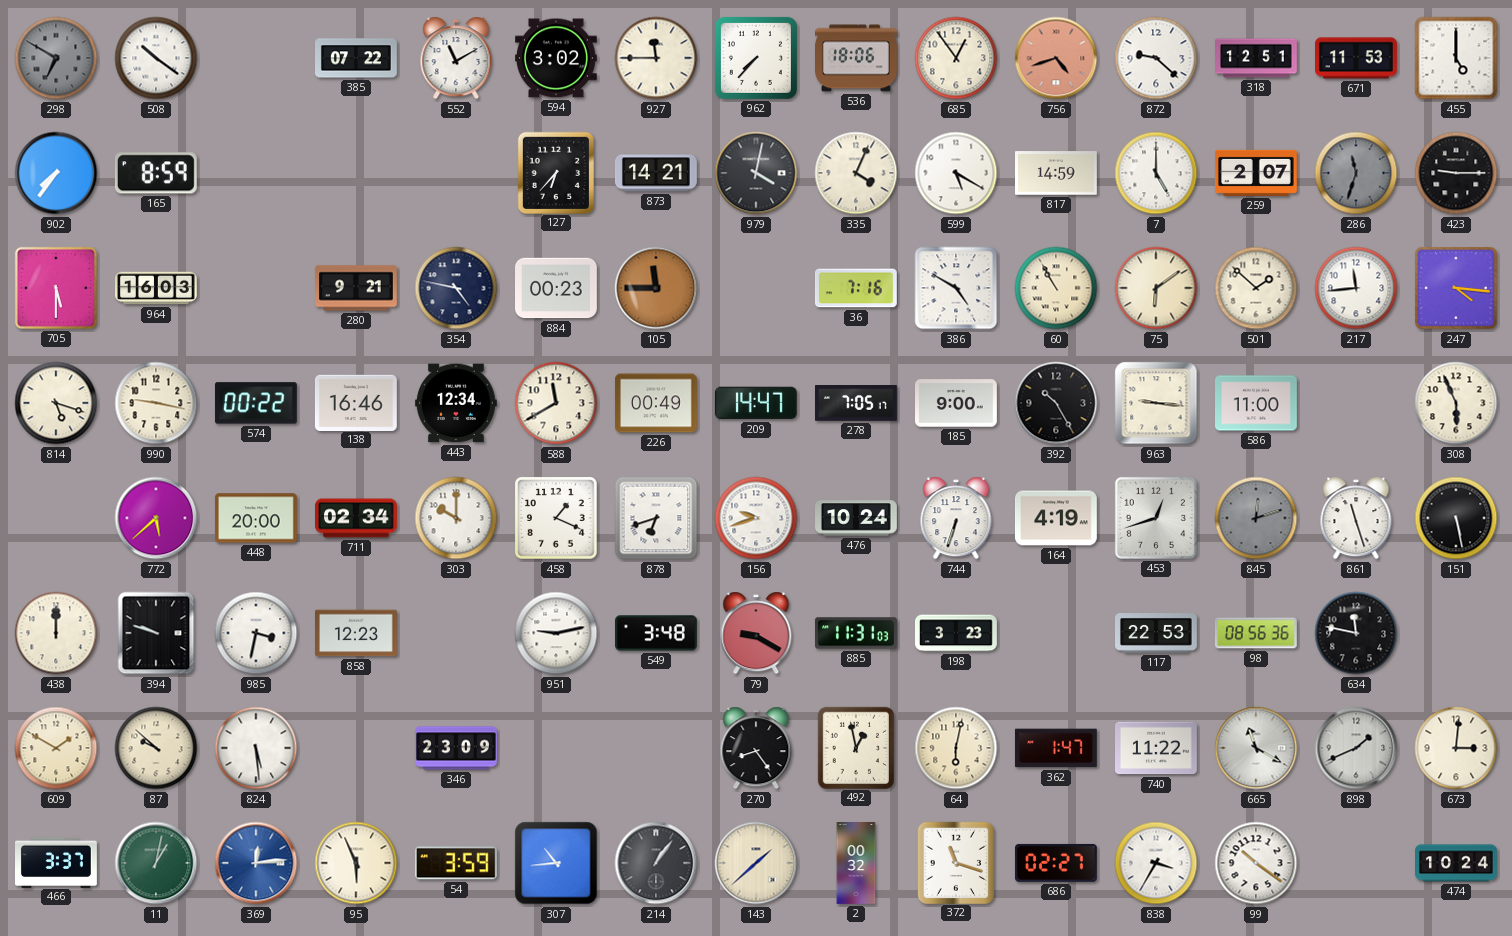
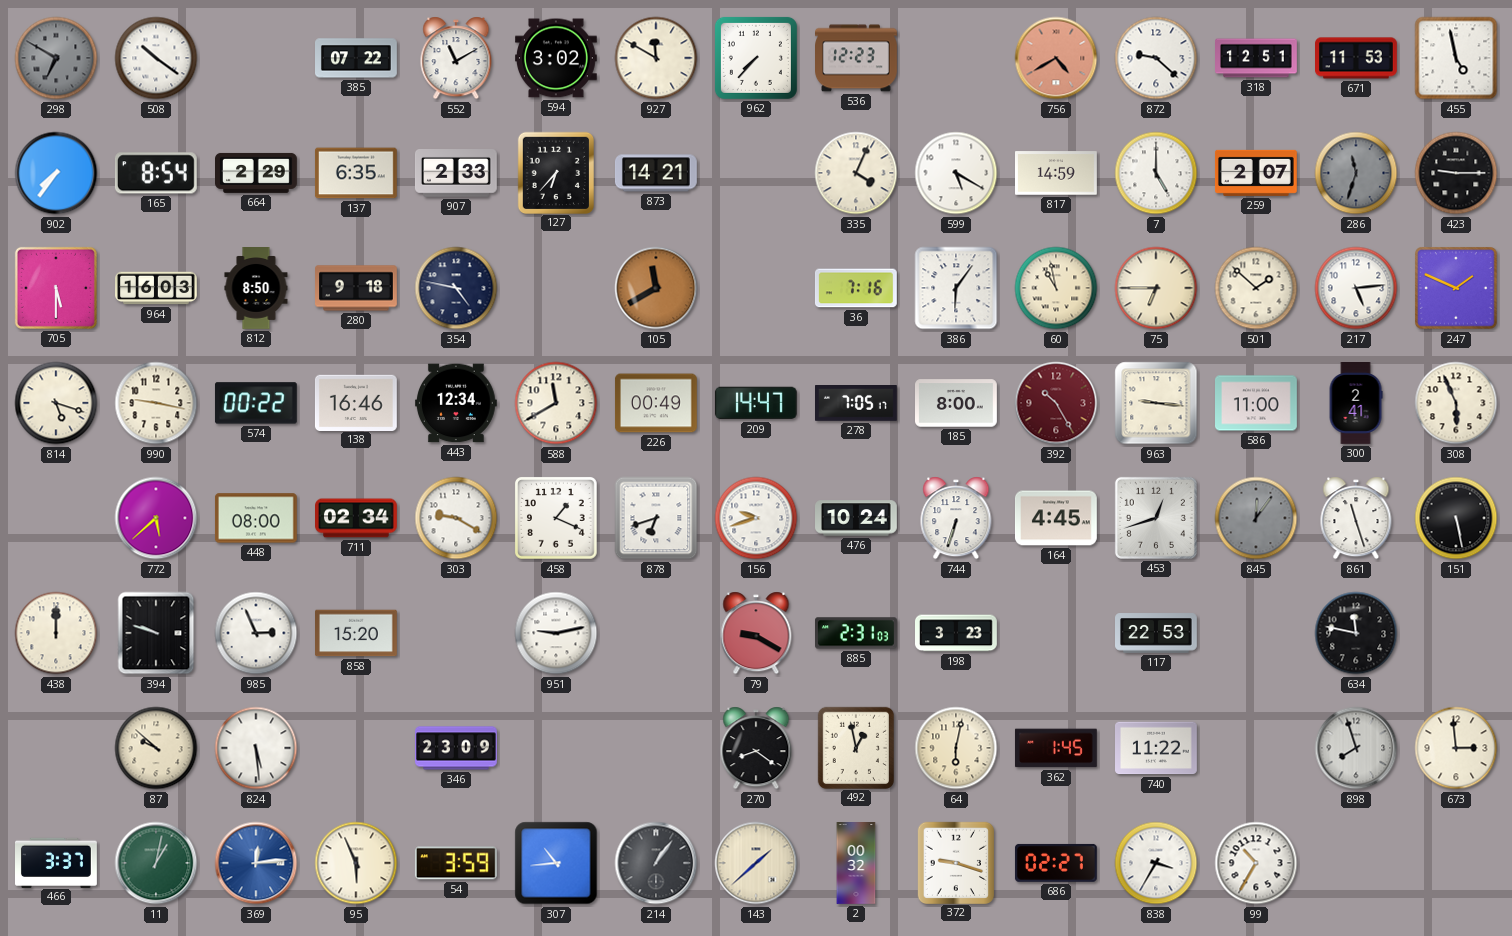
927: 11:45 -> 11:50
536: 18:06 -> 12:23
685: 12:54 -> none
756: 4:42 -> 4:40
455: 5:00 -> 4:58
165: 8:59 -> 8:54
664: none -> 2:29
137: none -> 6:35
907: none -> 2:33
979: 4:02 -> none
812: none -> 8:50
280: 9:21 -> 9:18
884: 00:23 -> none
105: 11:45 -> 11:40
386: 4:50 -> 6:06
60: 10:55 -> 10:58
75: 6:09 -> 6:45
217: 11:44 -> 5:14
247: 4:16 -> 1:49
185: 9:00 -> 8:00
392 dial: black -> burgundy
300: none -> 2:41
448: 20:00 -> 08:00
303: 10:00 -> 9:20
164: 4:19 -> 4:45
845: 12:12 -> 12:06
985: 3:32 -> 2:56
858: 12:23 -> 15:20
549: 3:48 -> none
885: 11:31 -> 2:31
98: 08:56 -> none
609: 1:50 -> none
270: 8:24 -> 8:21
362: 1:47 -> 1:45
665: 11:20 -> none
898: 1:41 -> 7:57
673: 3:01 -> 2:59
372: 11:18 -> 9:18
99: 10:21 -> 10:35
474: 10:24 -> none
